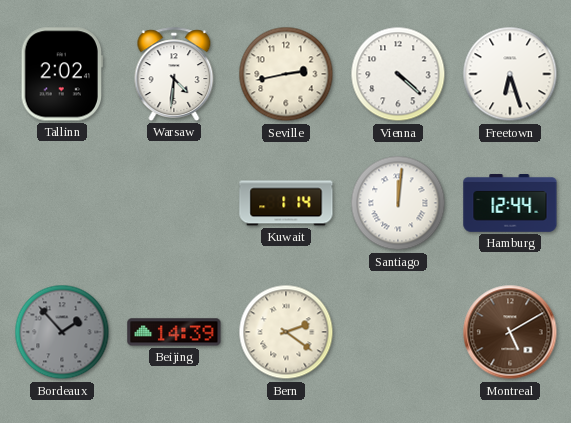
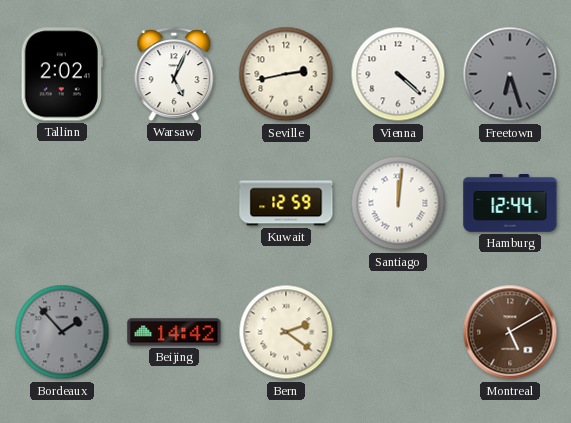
Warsaw: 4:31 -> 5:04
Freetown dial: white -> grey
Kuwait: 1:14 -> 12:59
Beijing: 14:39 -> 14:42
